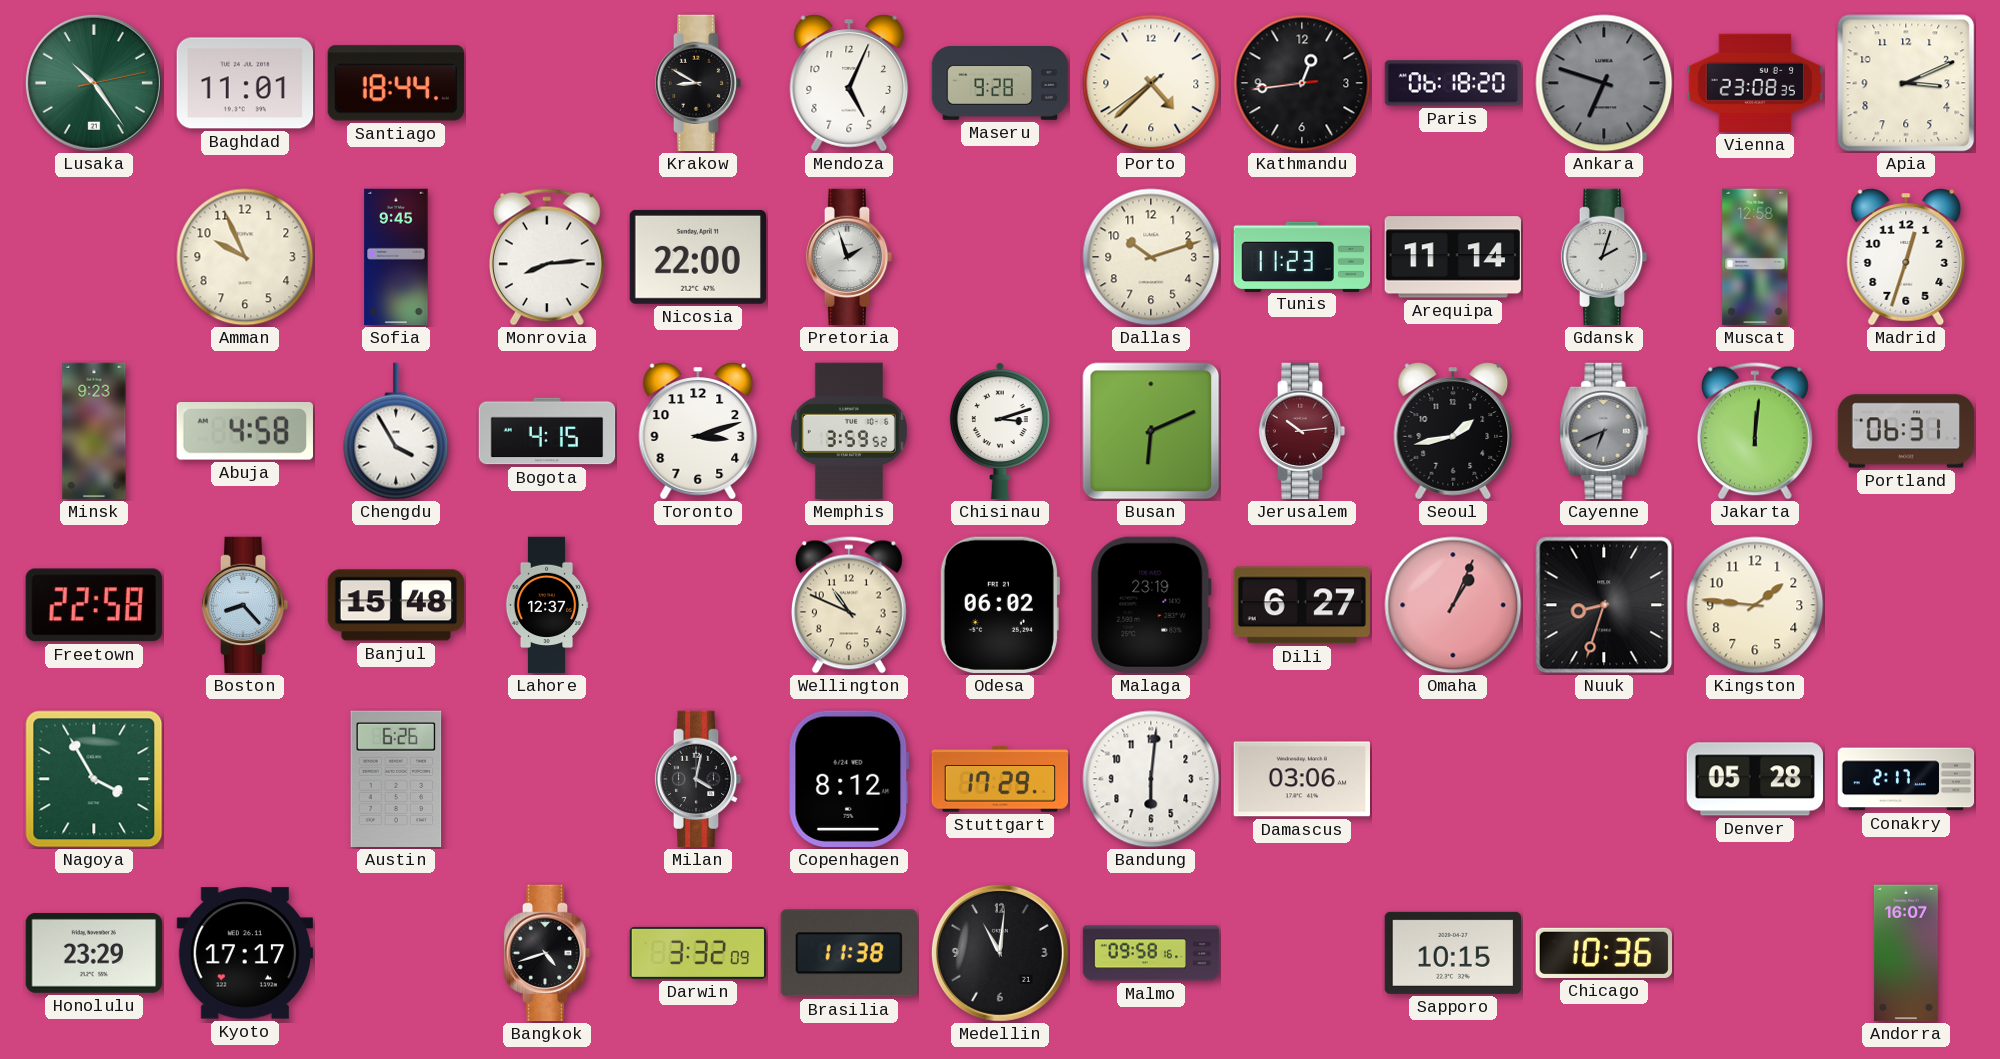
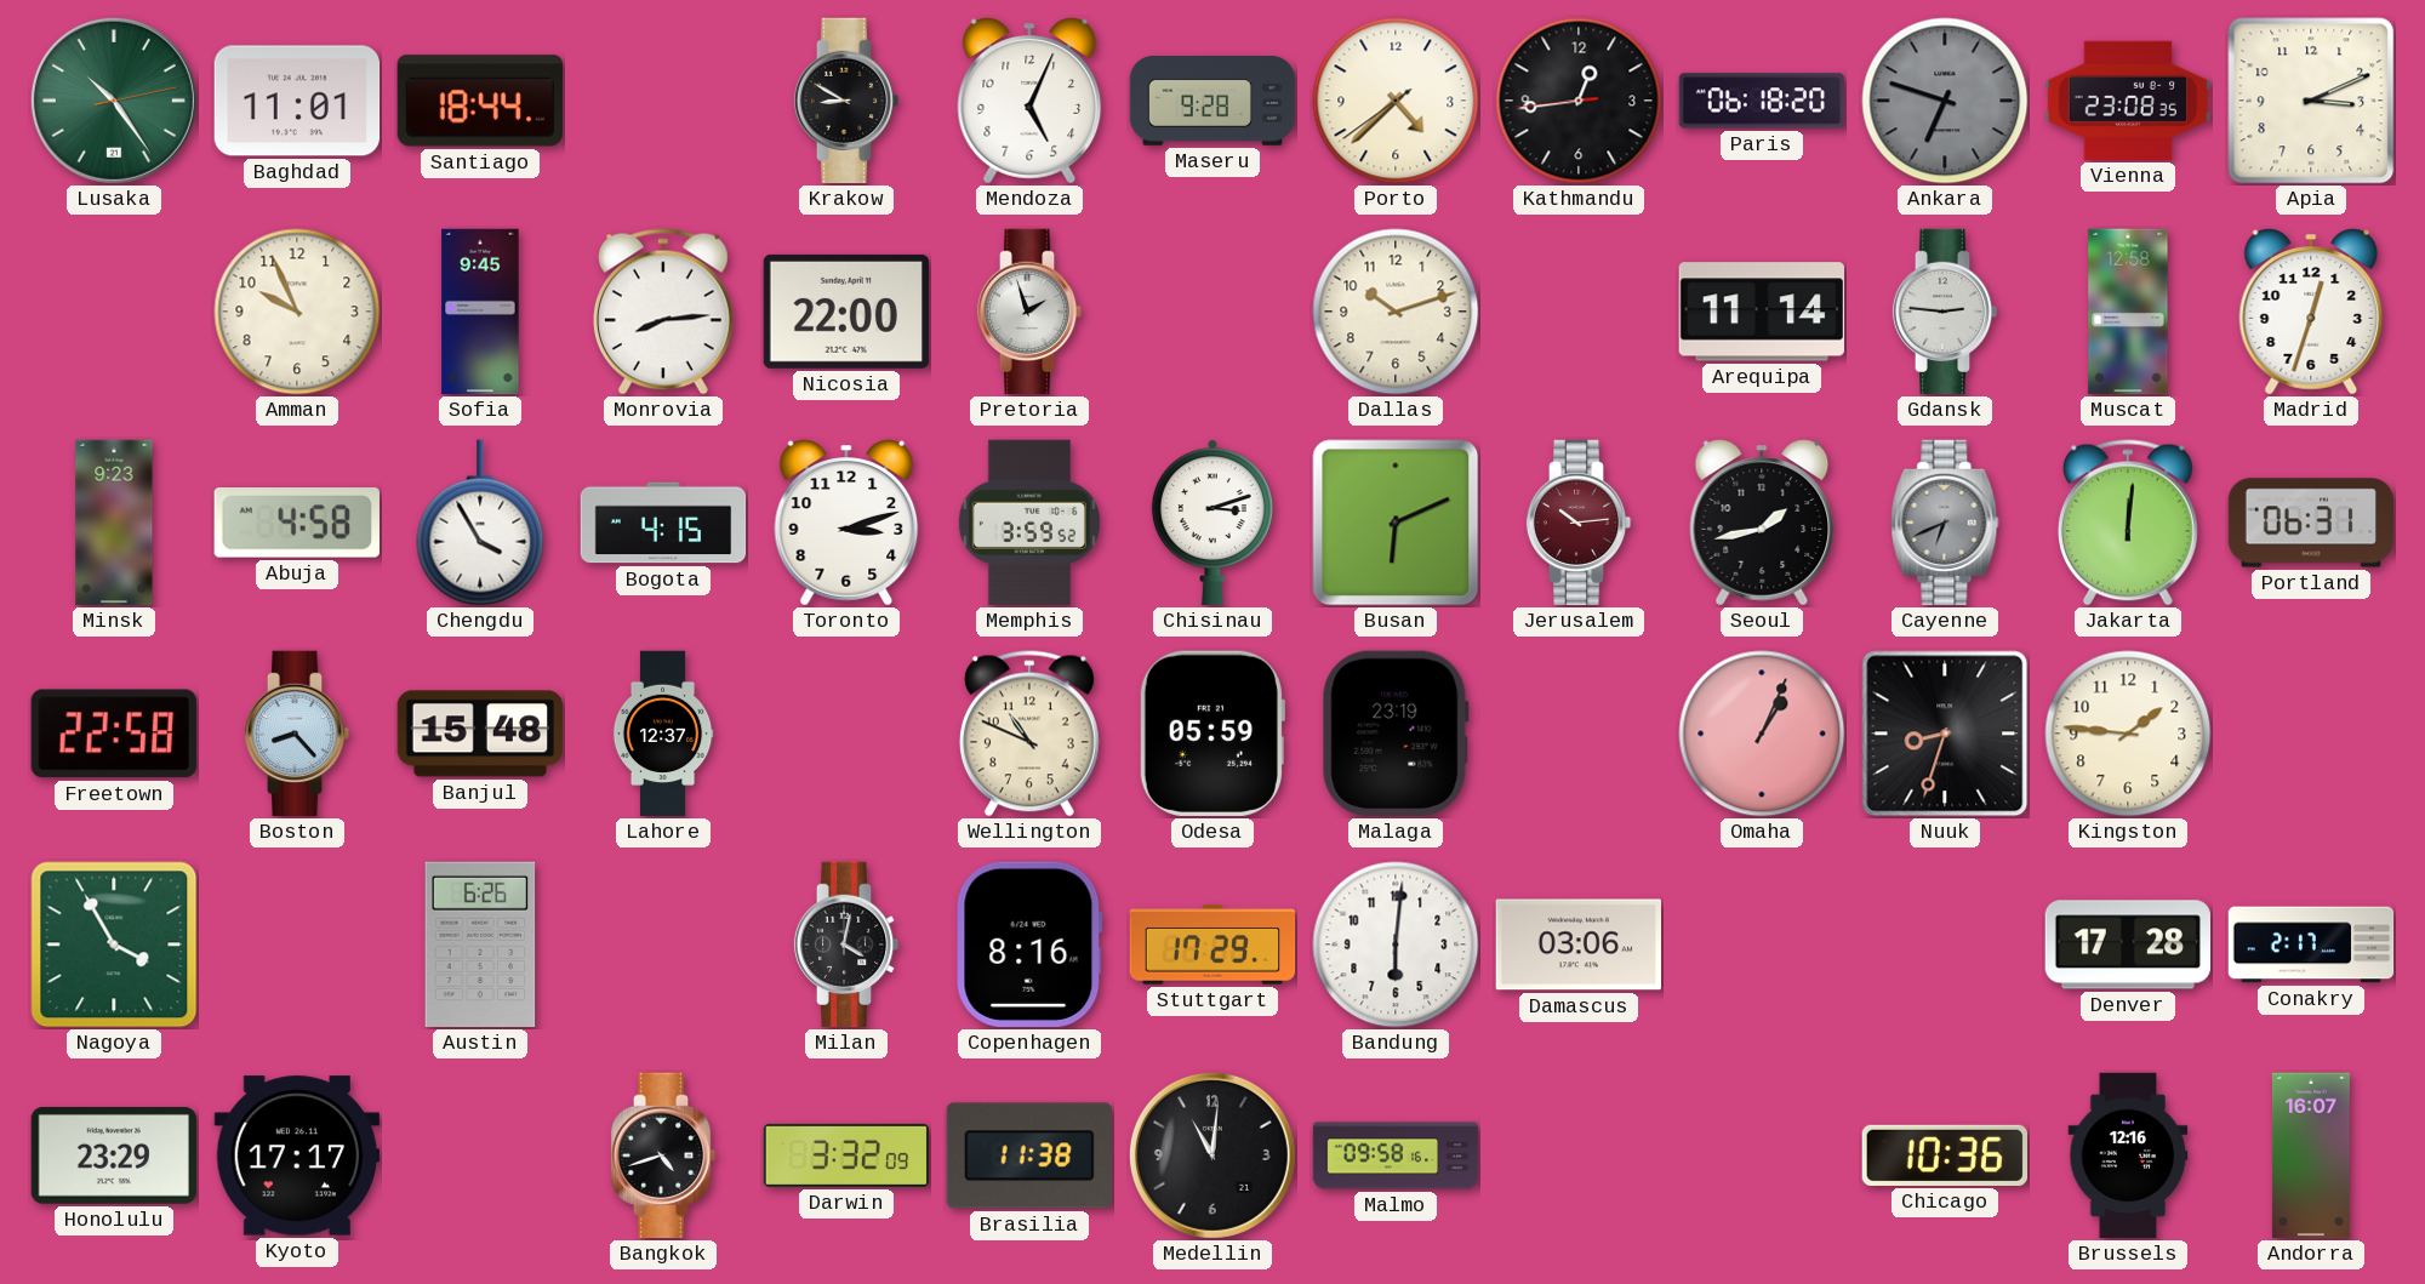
Tunis: 11:23 -> none
Gdansk: 2:03 -> 2:46
Odesa: 06:02 -> 05:59
Dili: 6:27 -> none
Copenhagen: 8:12 -> 8:16
Denver: 05:28 -> 17:28
Sapporo: 10:15 -> none
Brussels: none -> 12:16
